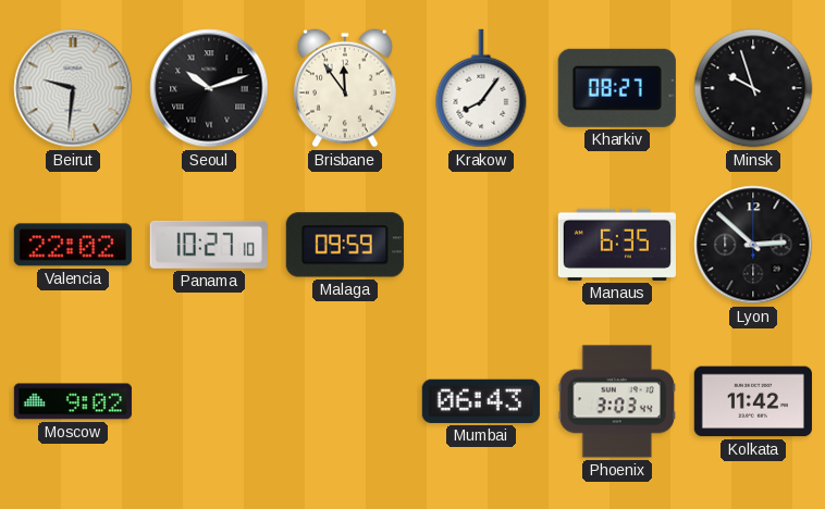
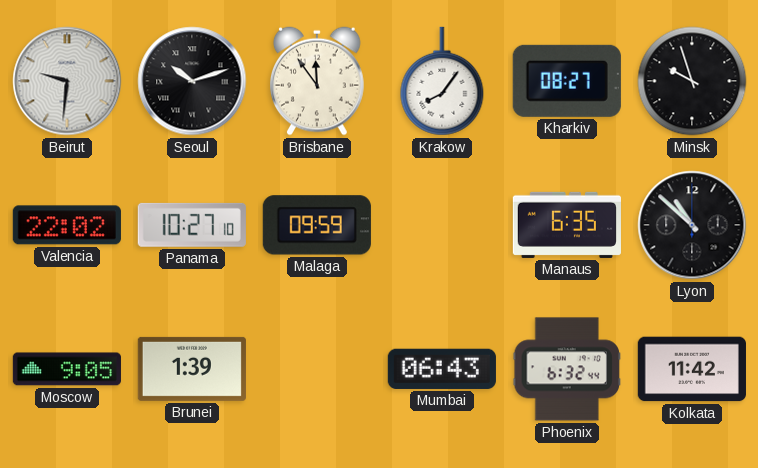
Lyon: 2:52 -> 10:52
Moscow: 9:02 -> 9:05
Brunei: none -> 1:39
Phoenix: 3:03 -> 6:32
